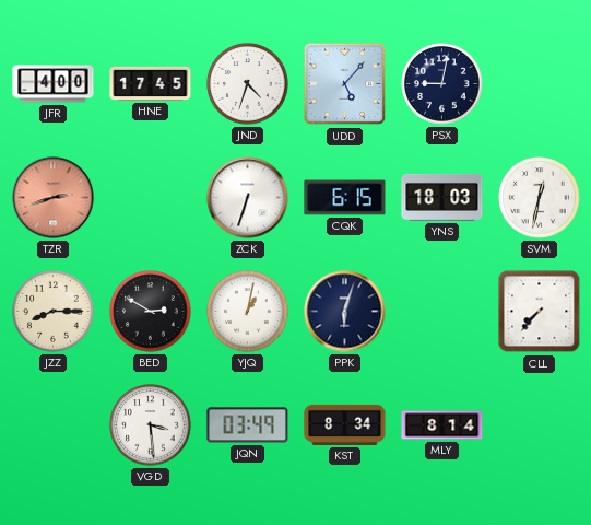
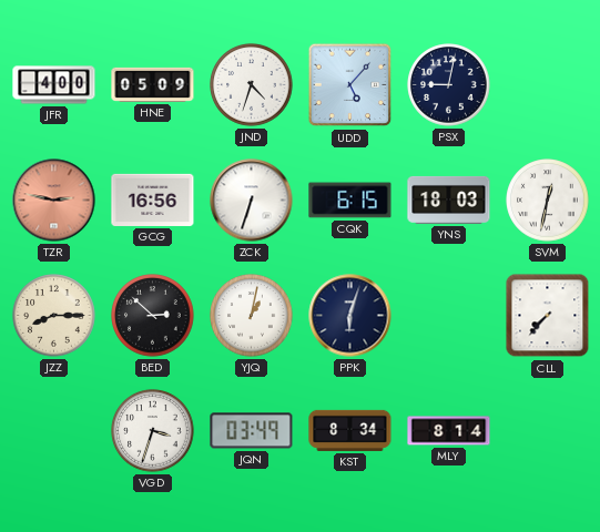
HNE: 17:45 -> 05:09
TZR: 2:42 -> 2:47
GCG: none -> 16:56
BED: 2:50 -> 2:52
VGD: 3:29 -> 3:33
